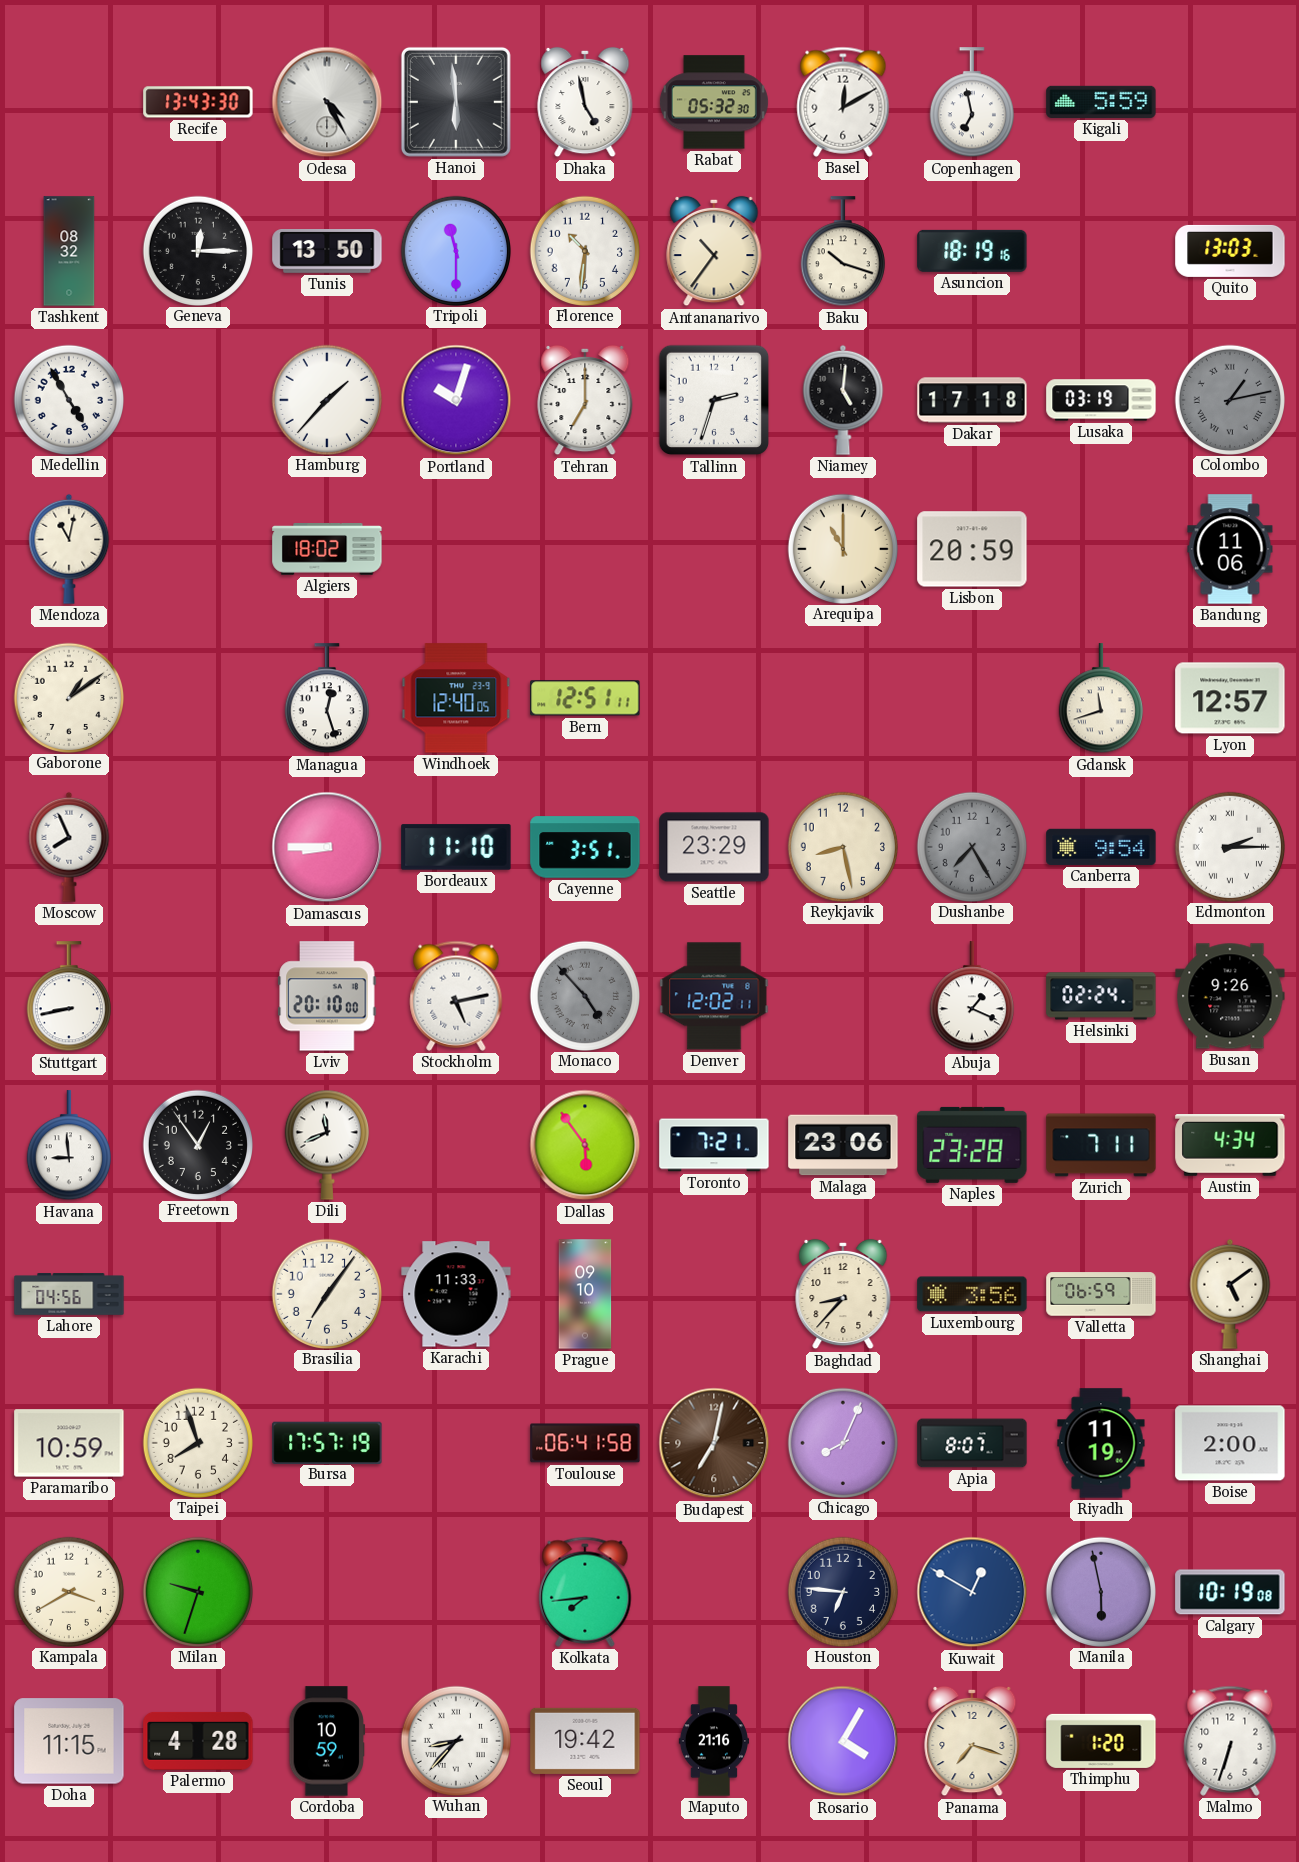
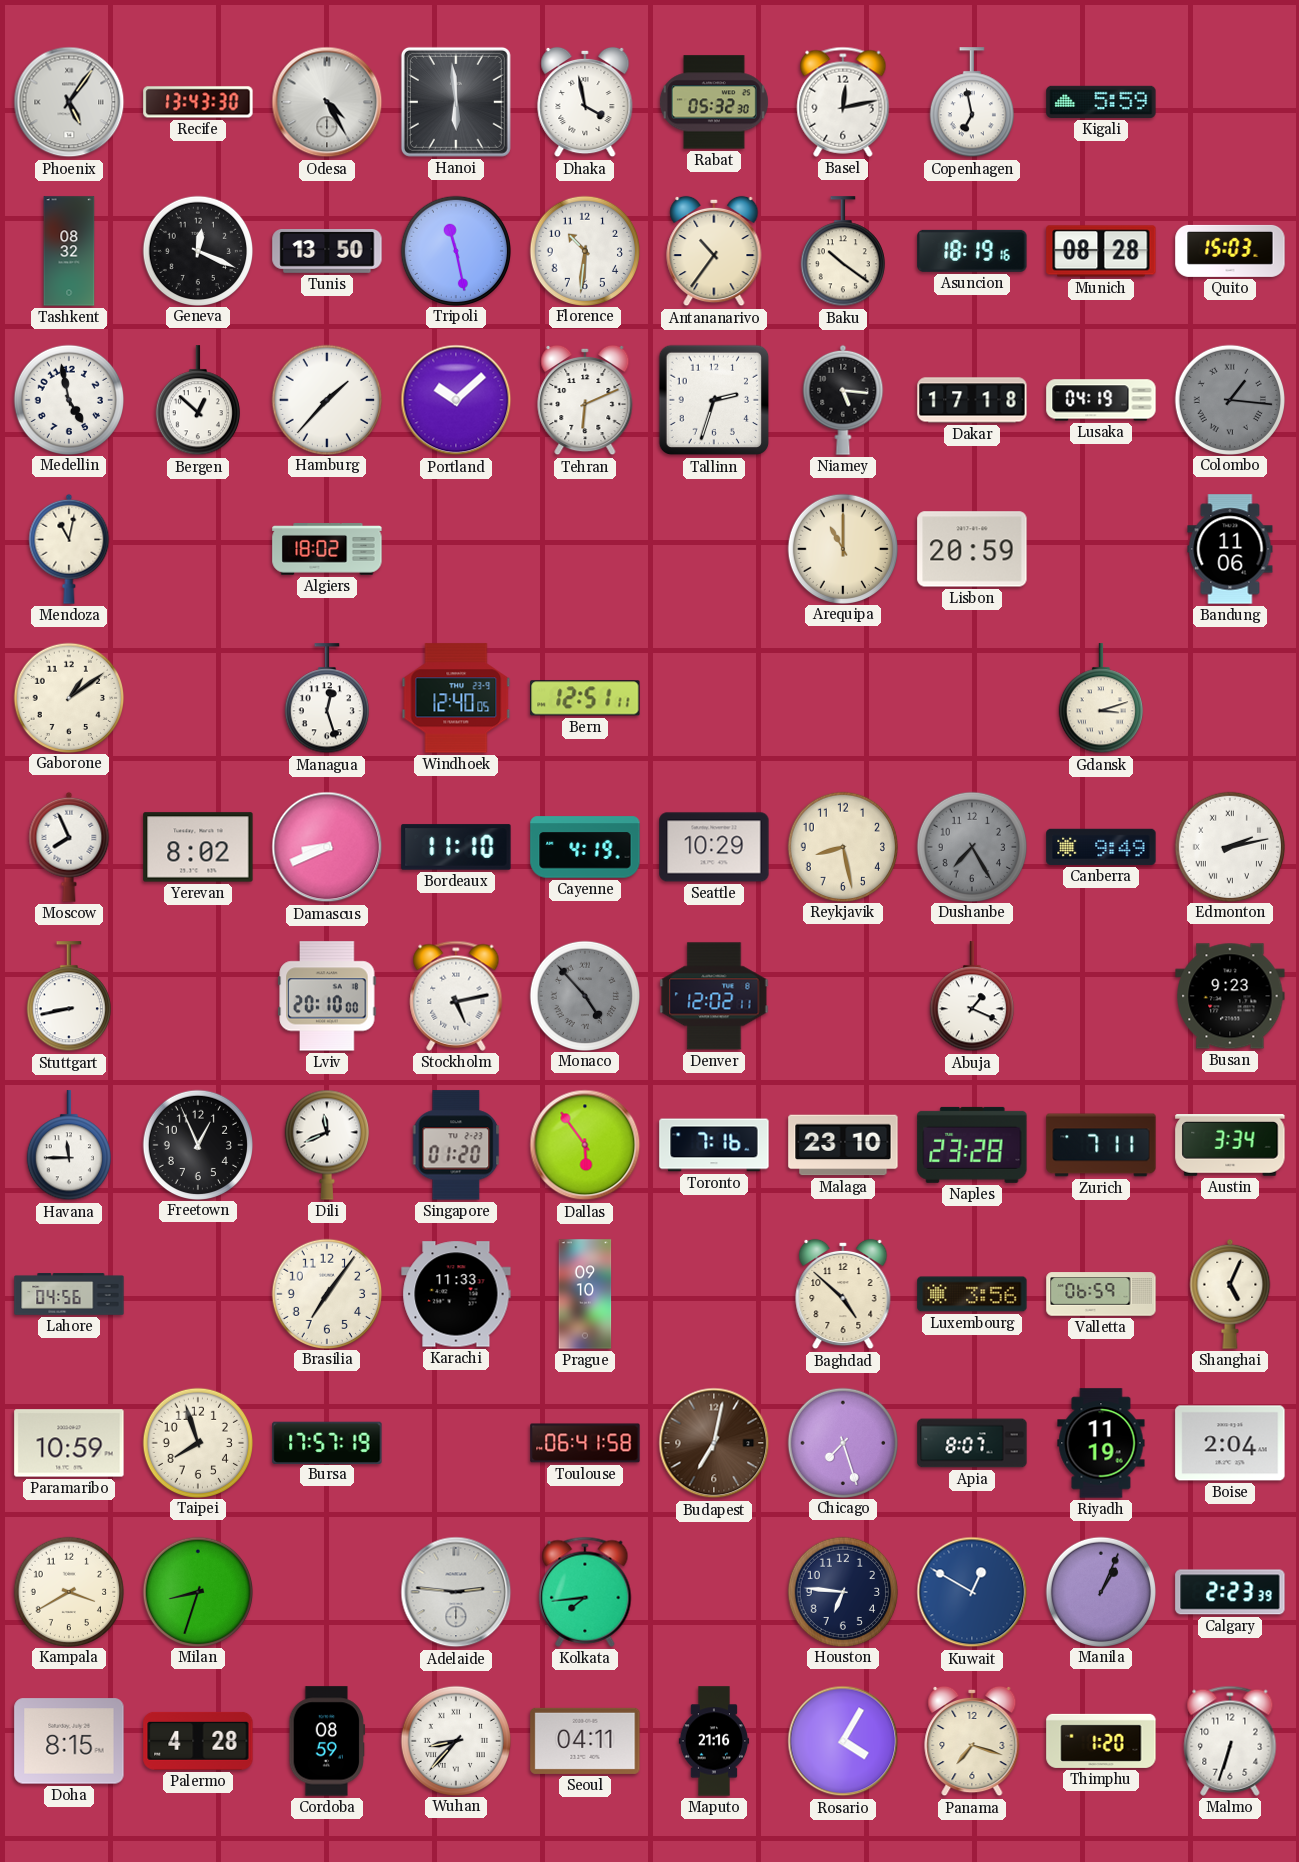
Phoenix: none -> 5:06
Dhaka: 4:58 -> 3:58
Basel: 12:10 -> 12:13
Geneva: 12:15 -> 12:19
Tripoli: 11:30 -> 11:28
Baku: 10:18 -> 10:21
Munich: none -> 08:28
Quito: 13:03 -> 15:03
Medellin: 4:55 -> 4:58
Bergen: none -> 12:52
Portland: 10:03 -> 10:08
Tehran: 7:00 -> 6:11
Niamey: 5:01 -> 5:16
Lusaka: 03:19 -> 04:19
Colombo: 1:13 -> 1:16
Gdansk: 11:42 -> 3:12
Lyon: 12:57 -> none
Yerevan: none -> 8:02
Damascus: 8:45 -> 8:41
Cayenne: 3:51 -> 4:19
Seattle: 23:29 -> 10:29
Canberra: 9:54 -> 9:49
Edmonton: 2:15 -> 2:13
Helsinki: 02:24 -> none
Busan: 9:26 -> 9:23
Havana: 8:59 -> 11:45
Freetown: 12:54 -> 12:56
Singapore: none -> 01:20
Toronto: 7:21 -> 7:16
Malaga: 23:06 -> 23:10
Austin: 4:34 -> 3:34
Baghdad: 8:37 -> 4:52
Shanghai: 5:09 -> 5:04
Chicago: 8:04 -> 7:27
Boise: 2:00 -> 2:04
Milan: 9:33 -> 8:33
Adelaide: none -> 2:46
Manila: 5:58 -> 1:04
Calgary: 10:19 -> 2:23
Doha: 11:15 -> 8:15
Cordoba: 10:59 -> 08:59
Seoul: 19:42 -> 04:11
